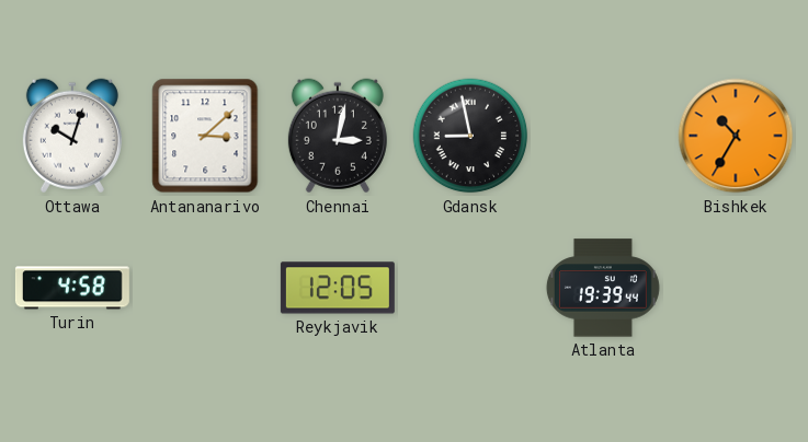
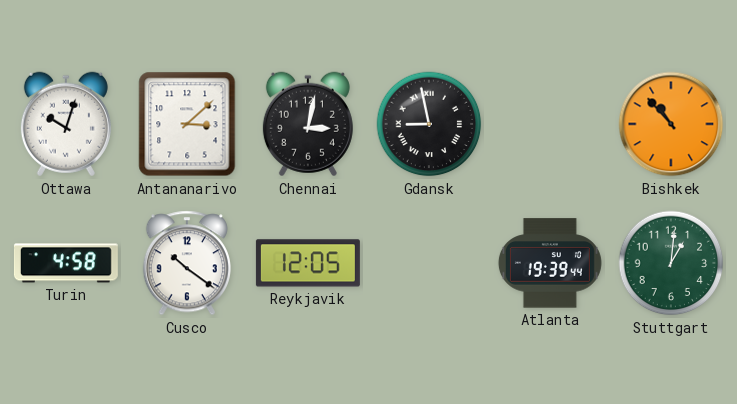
Bishkek: 10:35 -> 10:53
Cusco: none -> 10:21
Stuttgart: none -> 1:01
